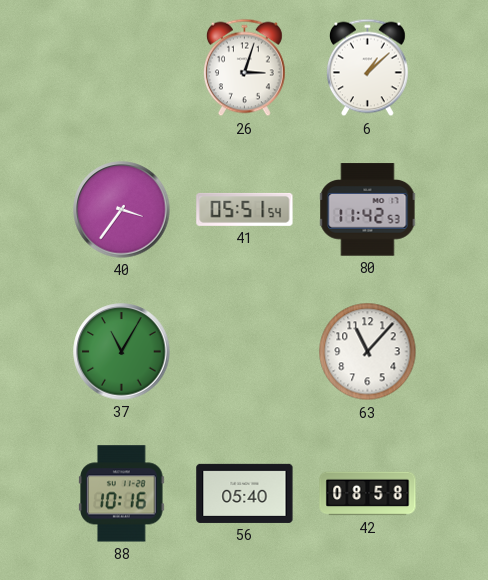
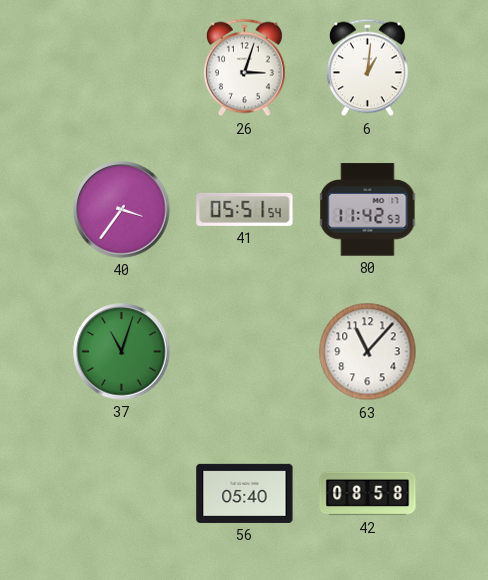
6: 1:08 -> 1:01
37: 11:05 -> 11:03
88: 10:16 -> none
